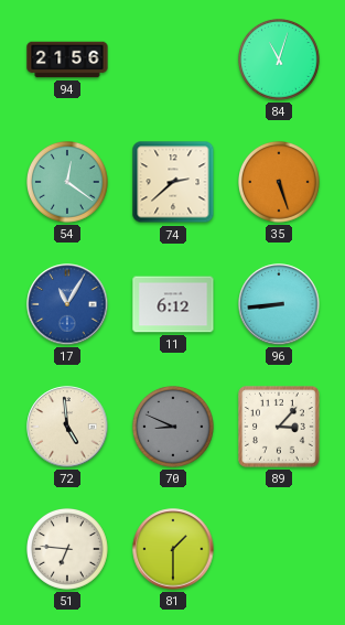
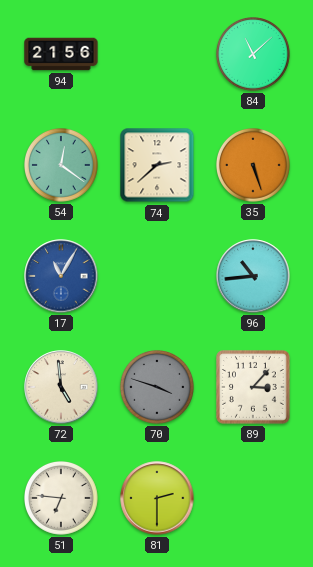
84: 11:03 -> 11:08
11: 6:12 -> none
96: 8:44 -> 10:44
70: 8:49 -> 3:48
81: 1:30 -> 2:30
